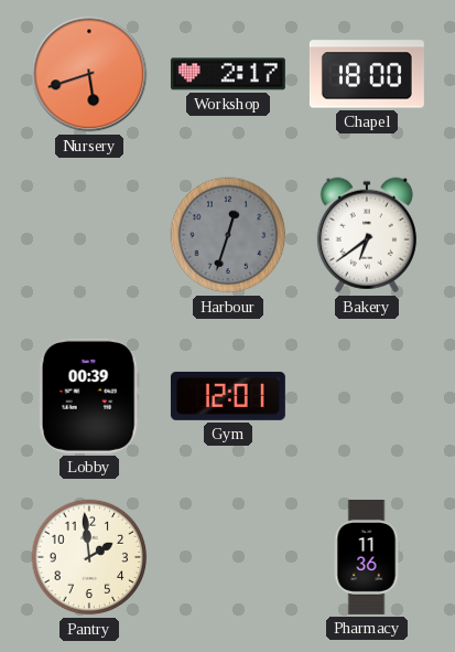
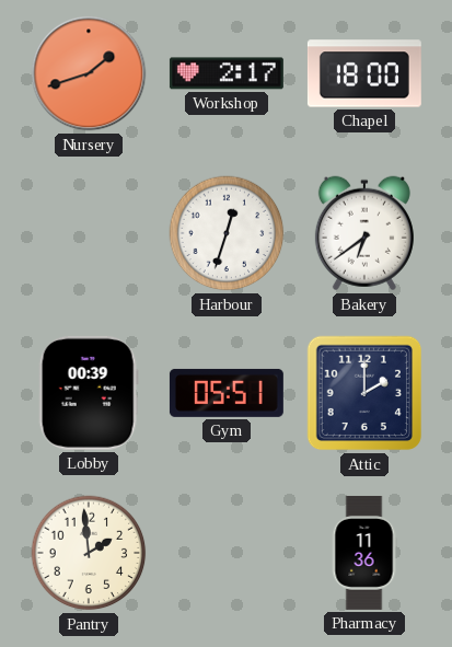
Nursery: 5:42 -> 1:42
Harbour dial: grey -> white
Gym: 12:01 -> 05:51
Attic: none -> 2:00
